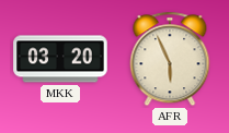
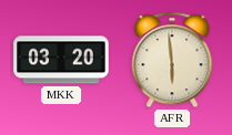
AFR: 5:56 -> 5:59
